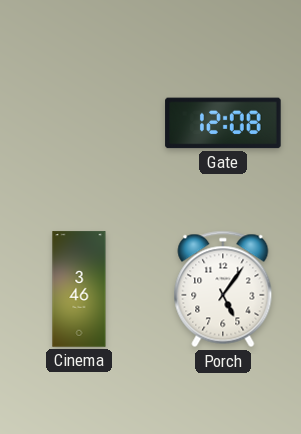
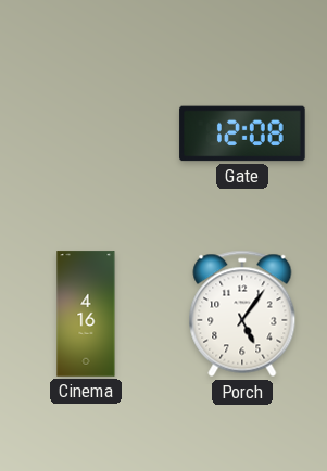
Cinema: 3:46 -> 4:16
